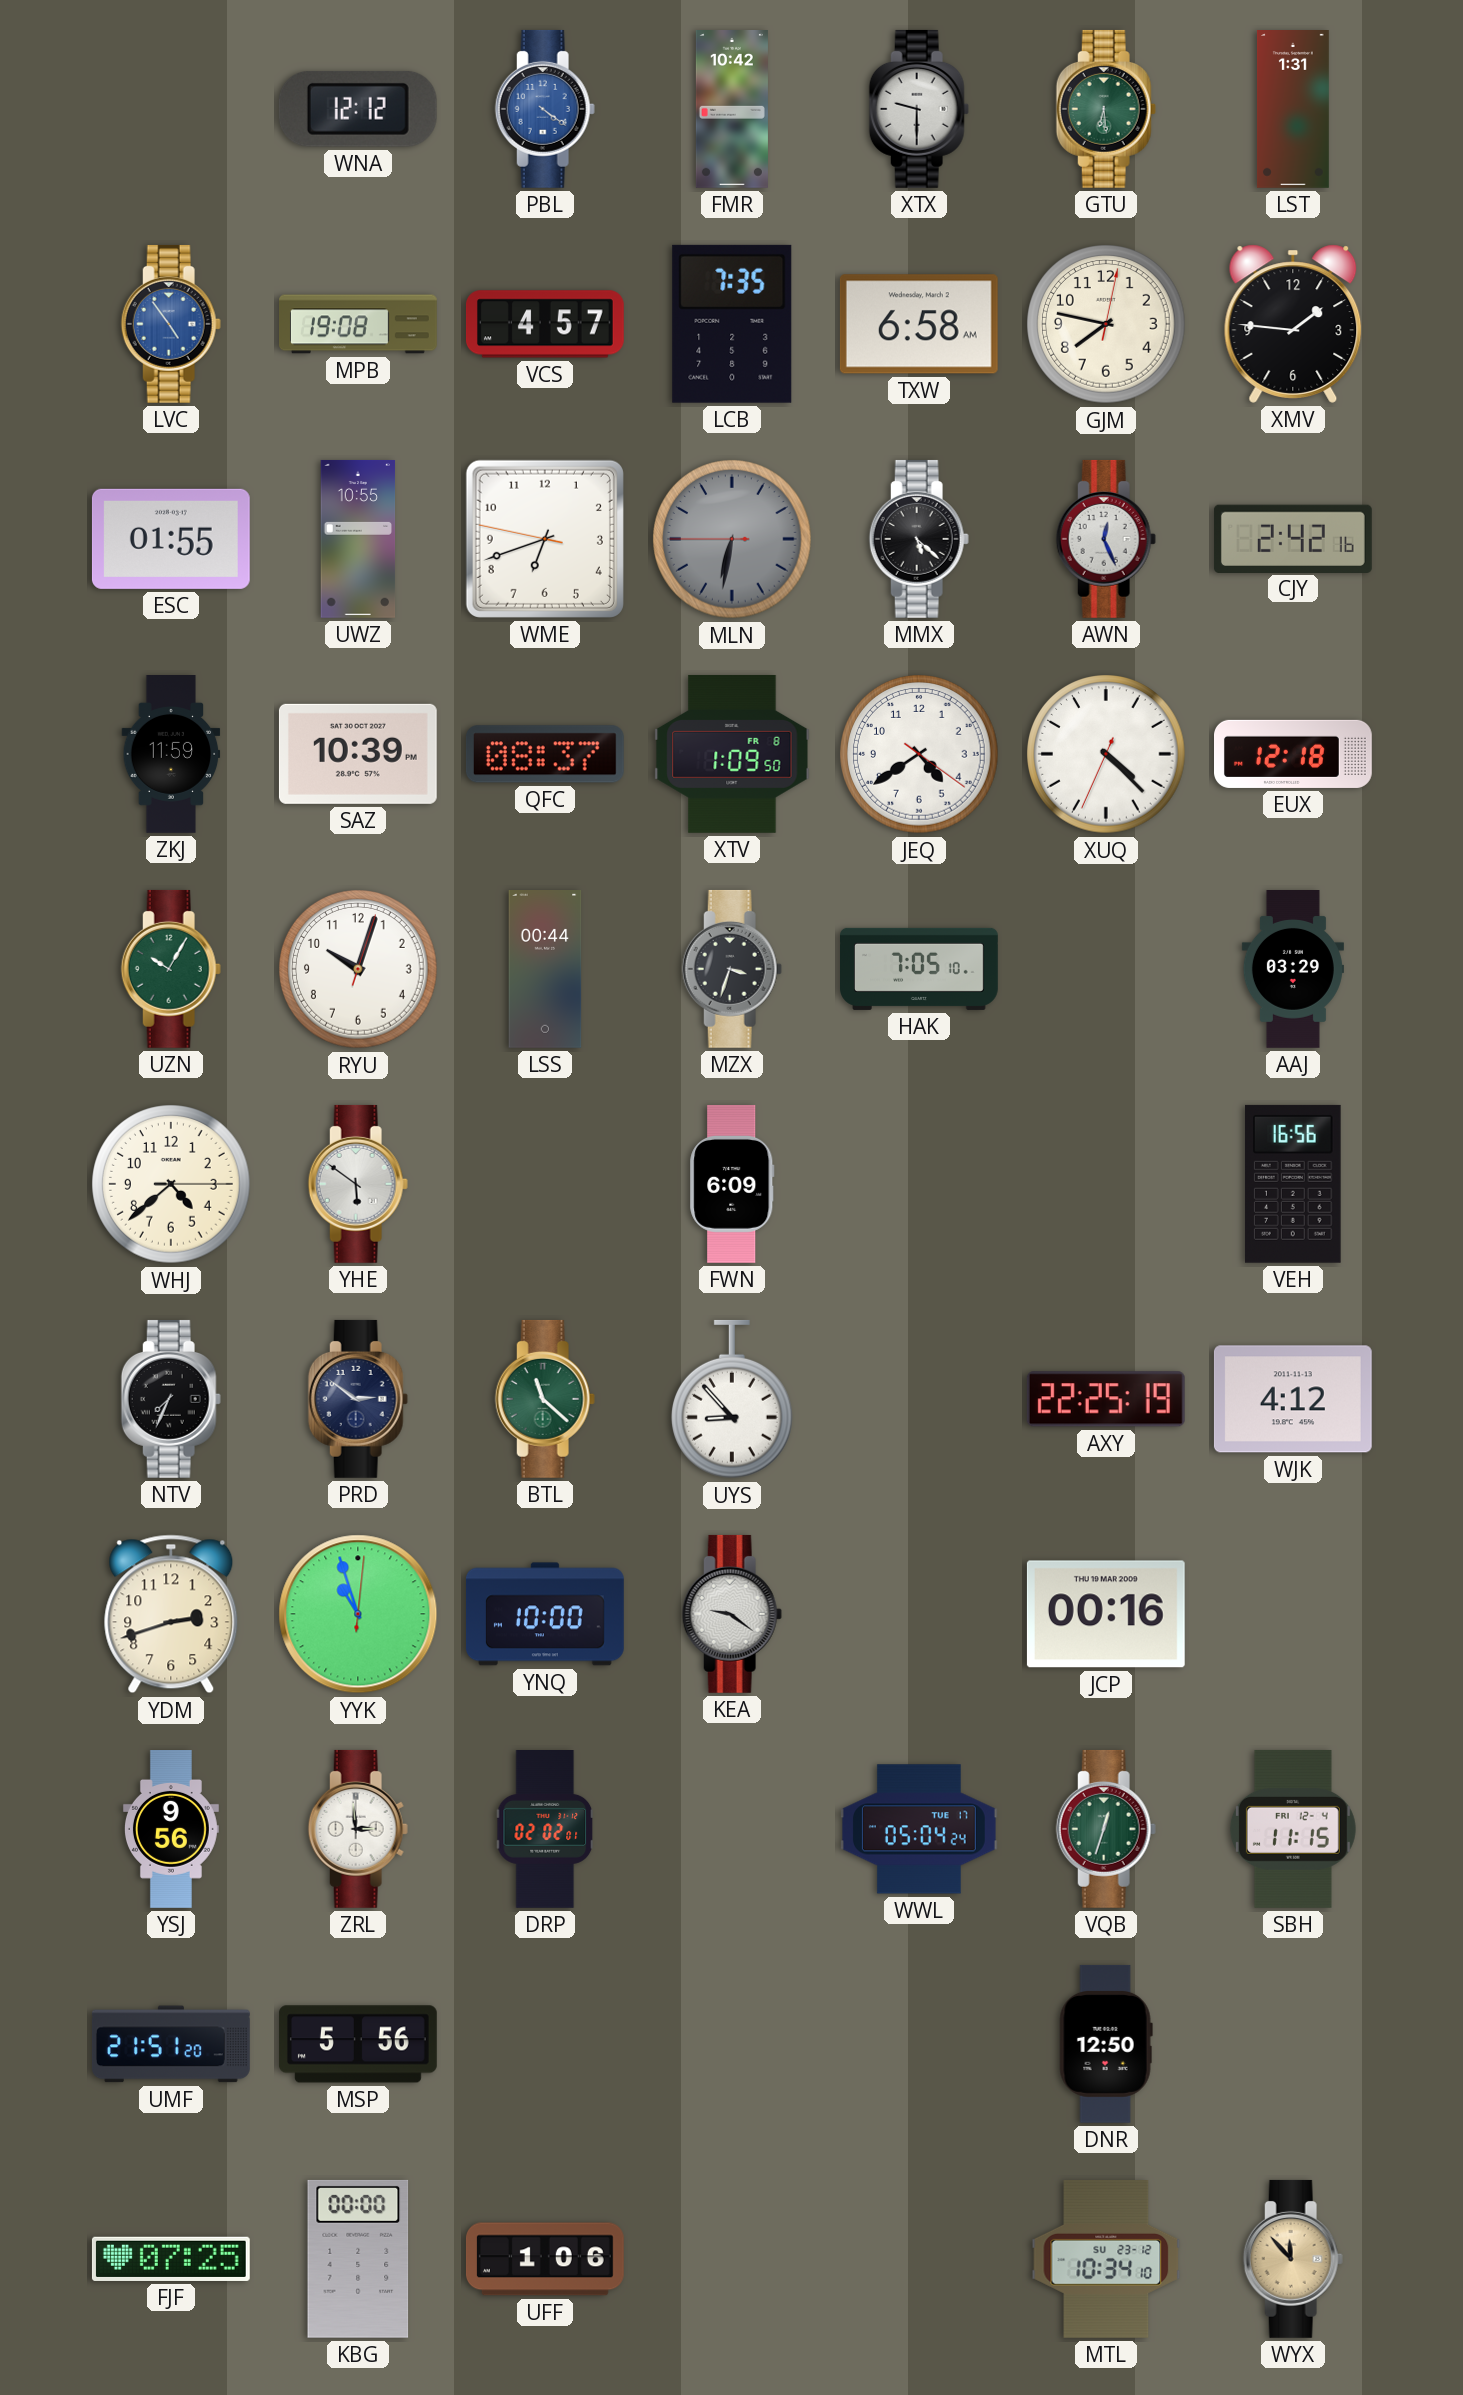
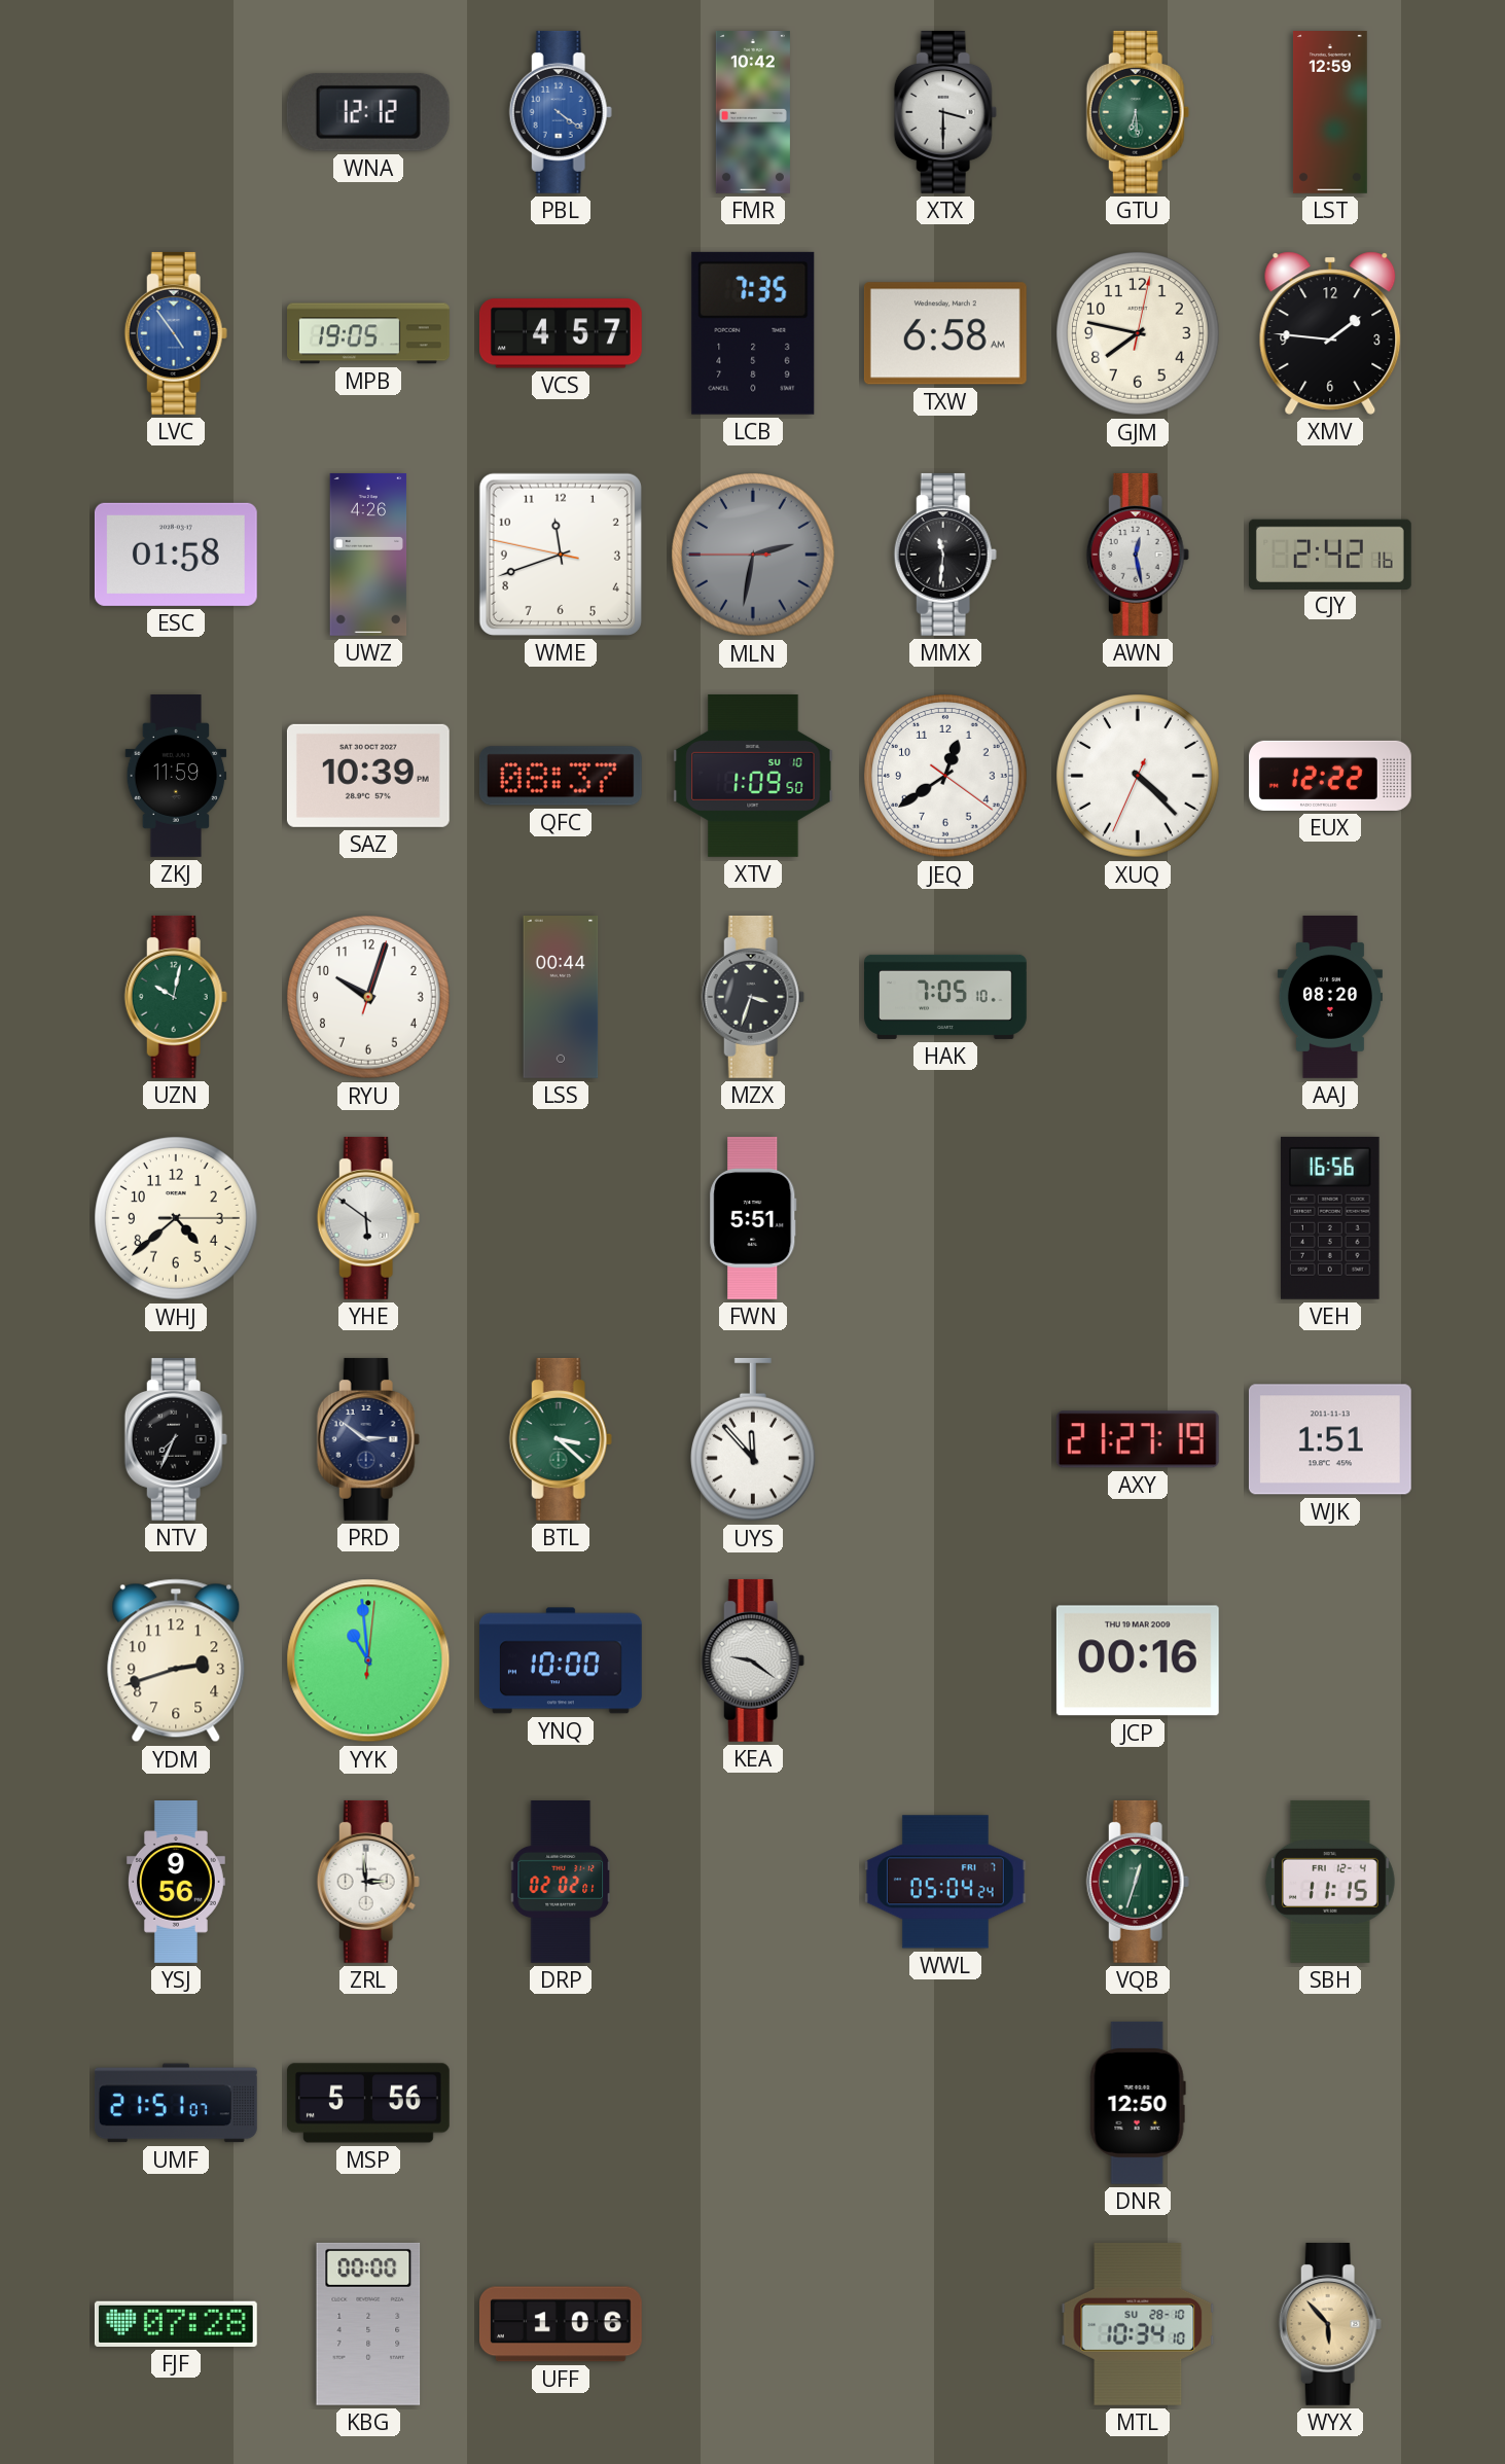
XTX: 9:30 -> 3:30
LST: 1:31 -> 12:59
MPB: 19:08 -> 19:05
ESC: 01:55 -> 01:58
UWZ: 10:55 -> 4:26
WME: 6:41 -> 11:41
MLN: 6:31 -> 2:31
MMX: 5:22 -> 11:31
AWN: 12:26 -> 12:28
XTV date: FR 8 -> SU 10
JEQ: 4:39 -> 12:39
EUX: 12:18 -> 12:22
UZN: 10:05 -> 10:02
AAJ: 03:29 -> 08:20
FWN: 6:09 -> 5:51
BTL: 11:22 -> 3:22
UYS: 8:53 -> 11:53
AXY: 22:25 -> 21:27
WJK: 4:12 -> 1:51
YYK: 10:57 -> 10:59
WWL date: TUE 17 -> FRI 7
UMF: 21:51:20 -> 21:51:07
FJF: 07:25 -> 07:28
MTL date: SU 23-12 -> SU 28-10
WYX: 11:53 -> 5:53
